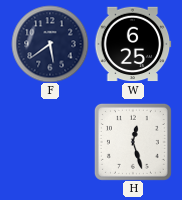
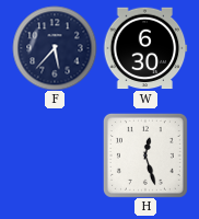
F: 5:39 -> 5:37
W: 6:25 -> 6:30
